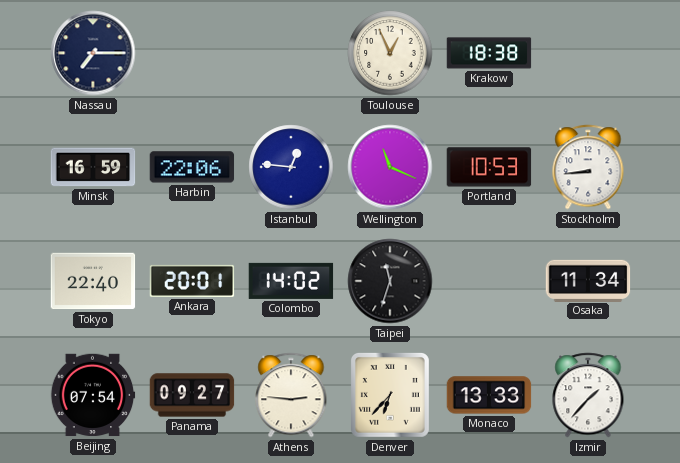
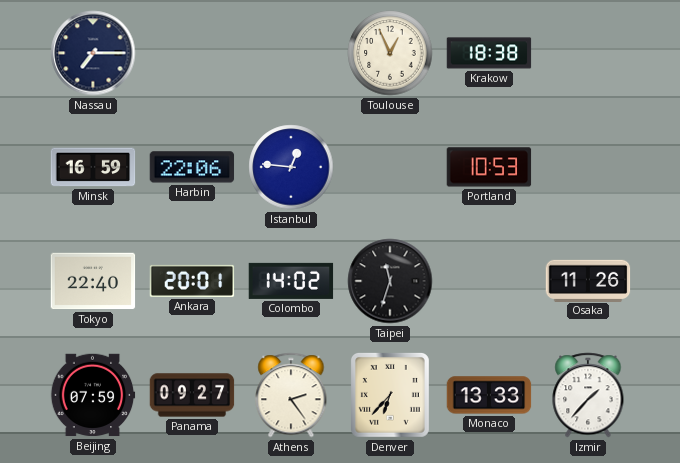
Wellington: 11:19 -> none
Stockholm: 8:44 -> none
Osaka: 11:34 -> 11:26
Beijing: 07:54 -> 07:59
Athens: 2:46 -> 2:24
